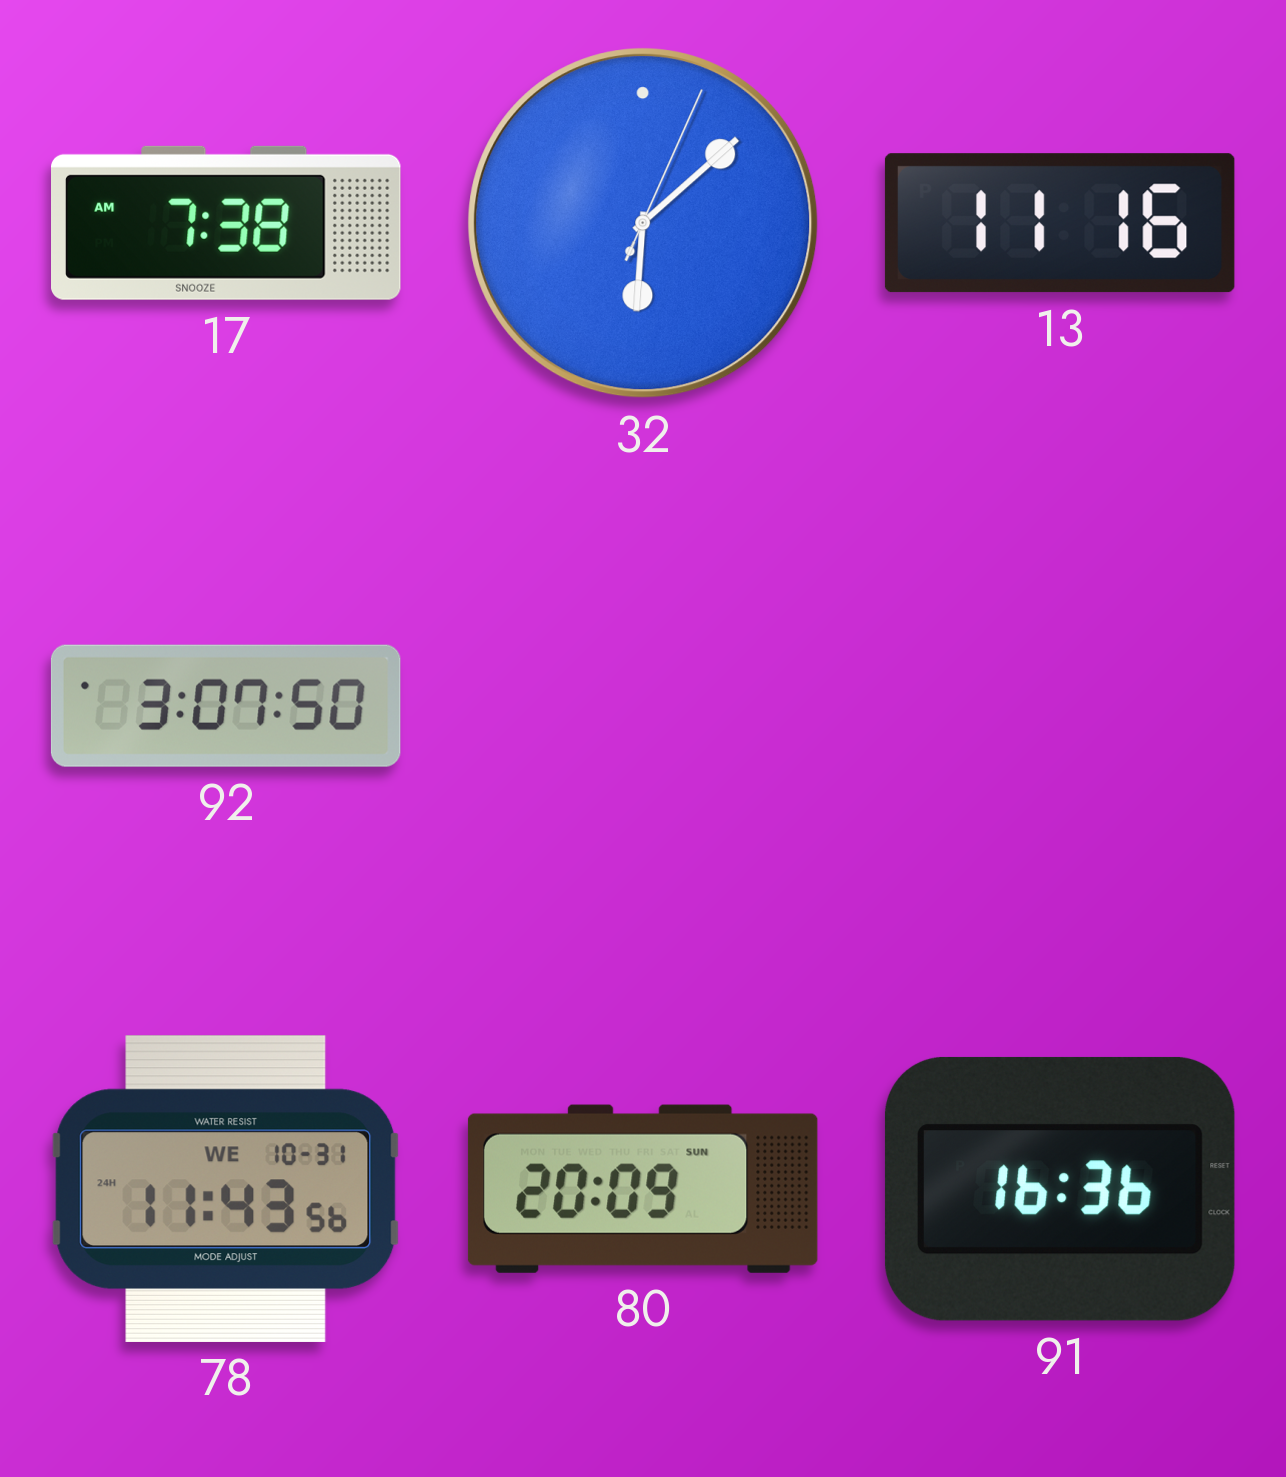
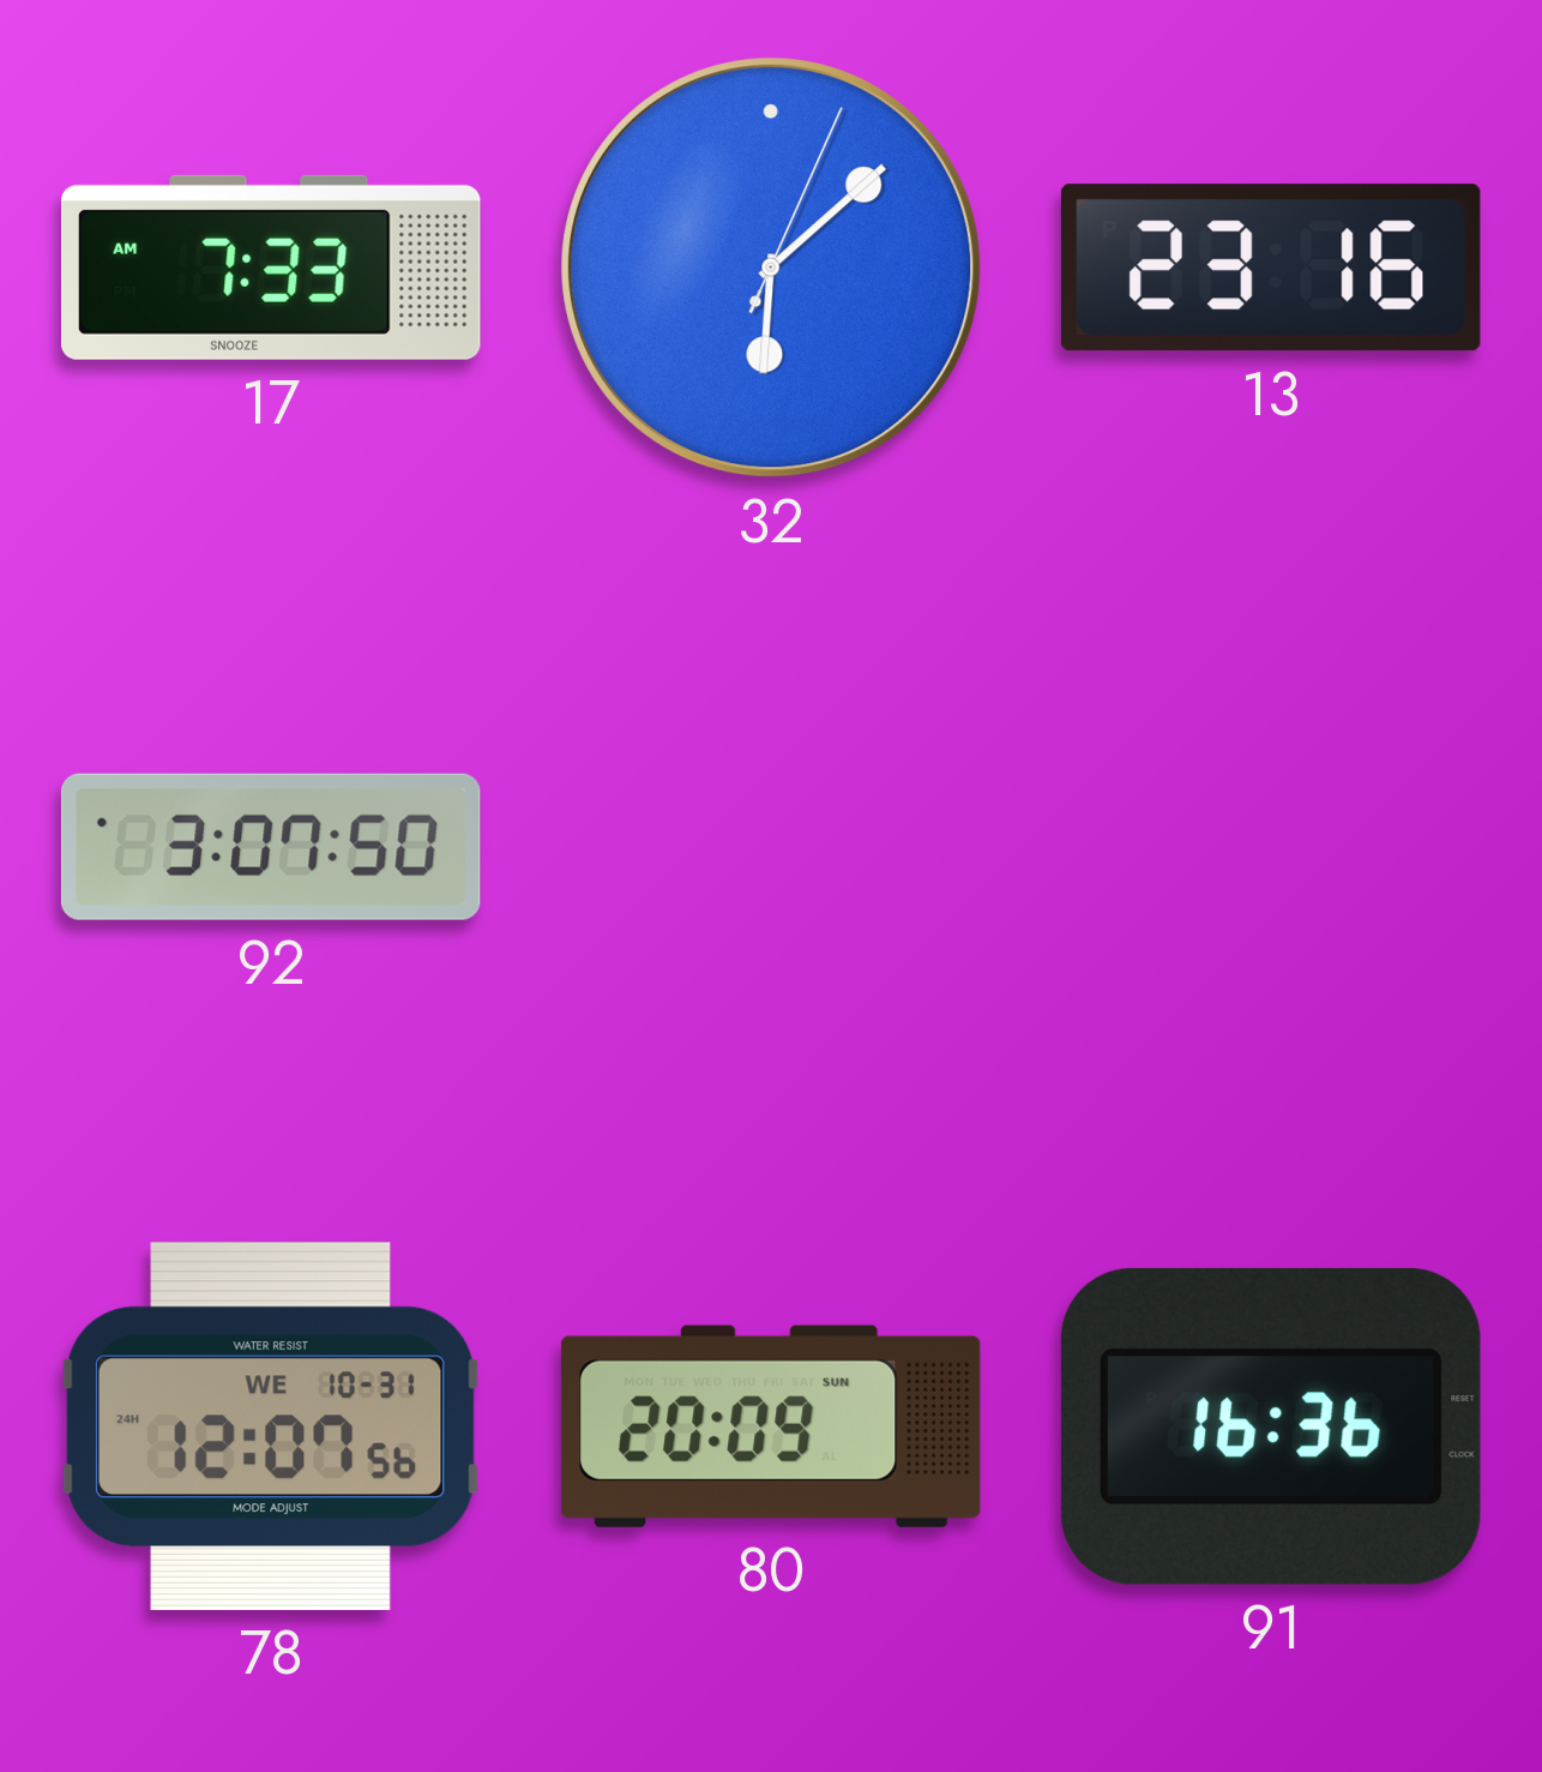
17: 7:38 -> 7:33
13: 11:16 -> 23:16
78: 11:43 -> 12:07
